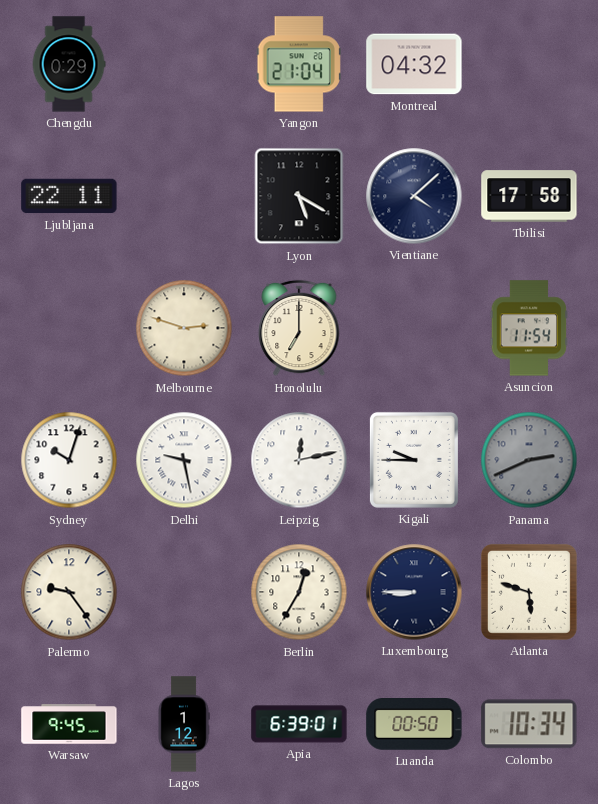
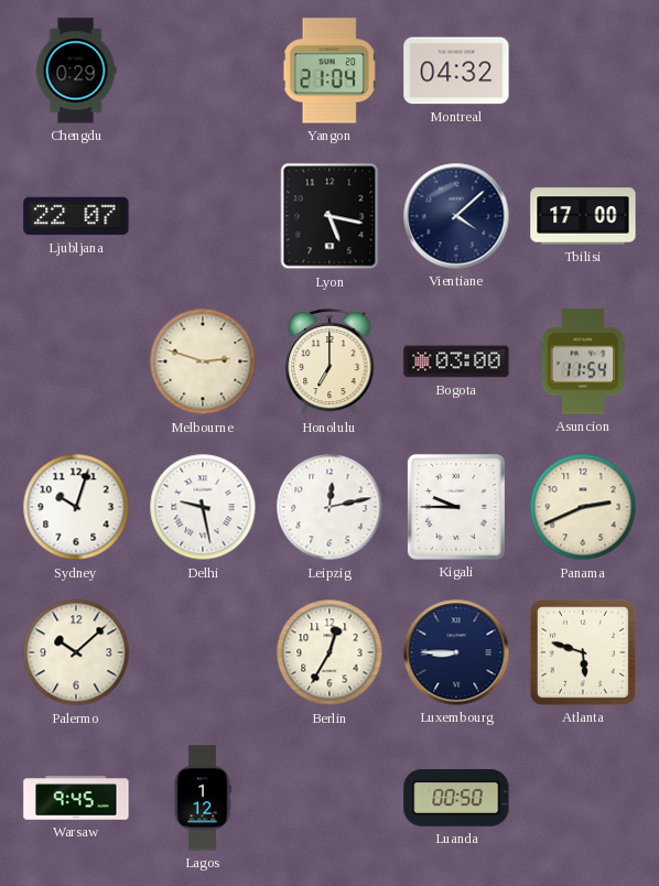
Ljubljana: 22:11 -> 22:07
Lyon: 5:20 -> 5:17
Tbilisi: 17:58 -> 17:00
Bogota: none -> 03:00
Panama dial: grey -> cream
Palermo: 9:24 -> 10:08
Apia: 6:39 -> none
Colombo: 10:34 -> none
